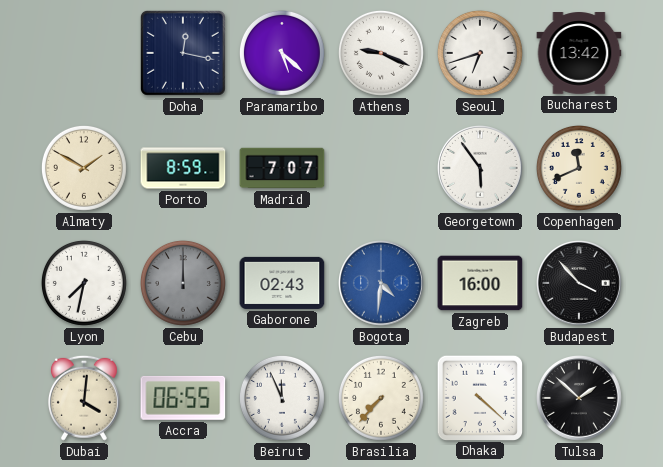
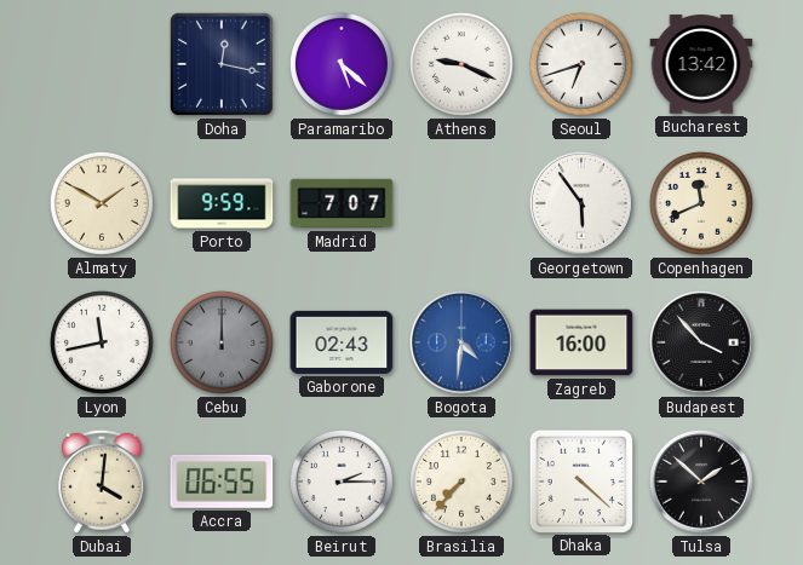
Porto: 8:59 -> 9:59
Lyon: 7:32 -> 11:43
Beirut: 11:56 -> 2:15
